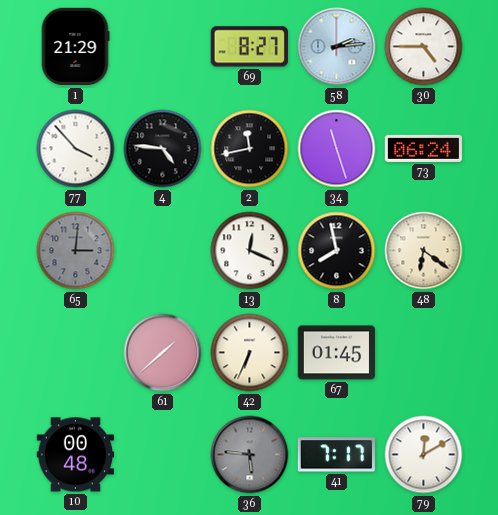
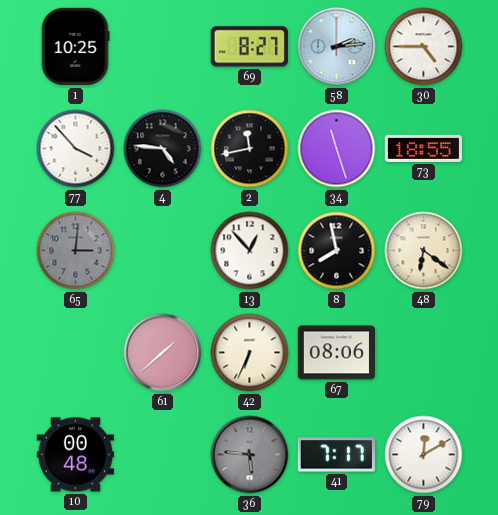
1: 21:29 -> 10:25
73: 06:24 -> 18:55
13: 12:19 -> 12:53
67: 01:45 -> 08:06
